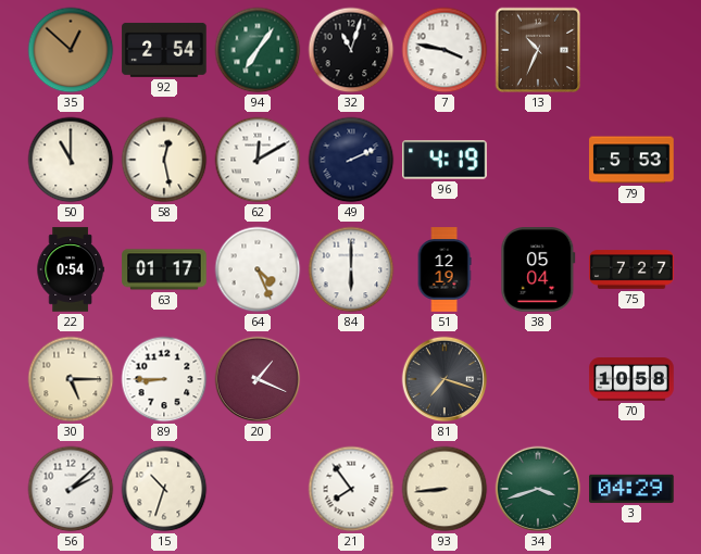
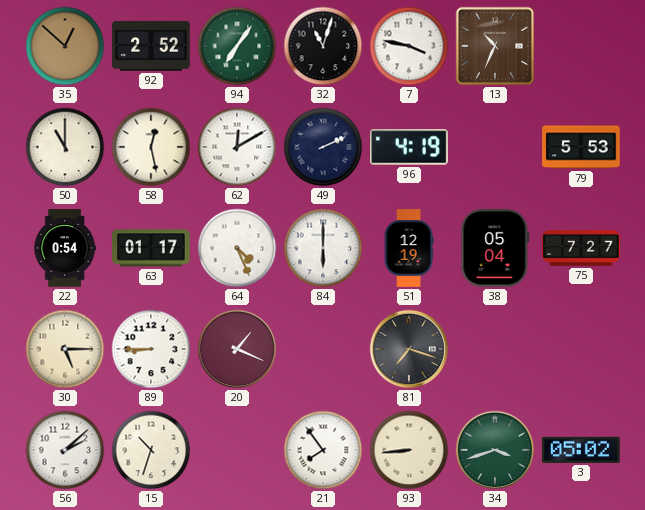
92: 2:54 -> 2:52
70: 10:58 -> none
3: 04:29 -> 05:02
